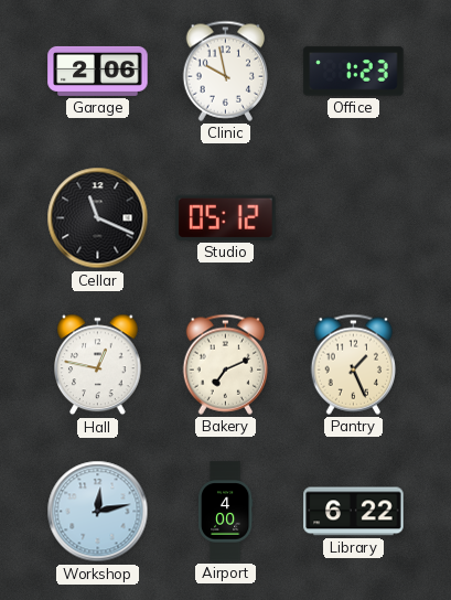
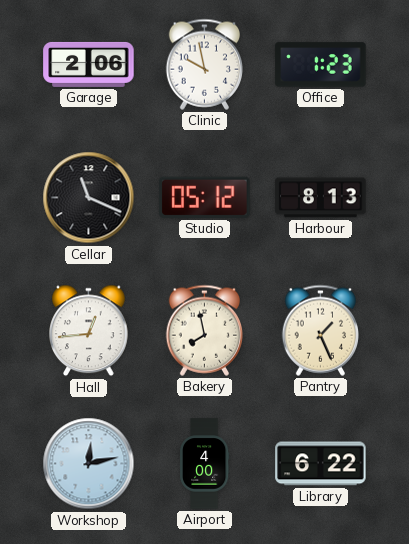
Harbour: none -> 8:13
Hall: 12:47 -> 12:44
Bakery: 7:11 -> 7:58
